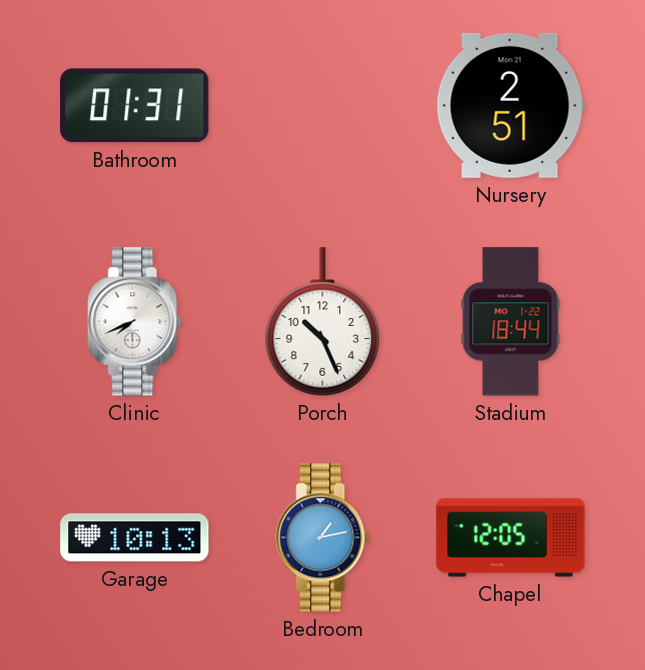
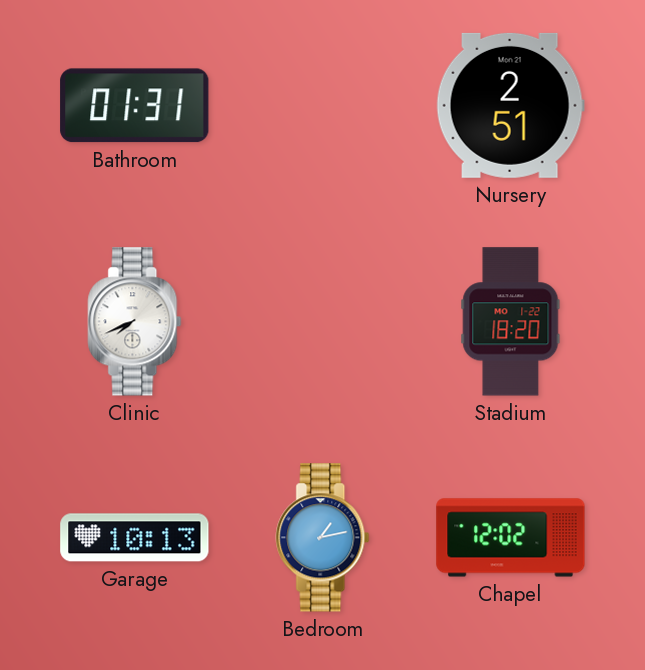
Porch: 10:26 -> none
Stadium: 18:44 -> 18:20
Chapel: 12:05 -> 12:02
